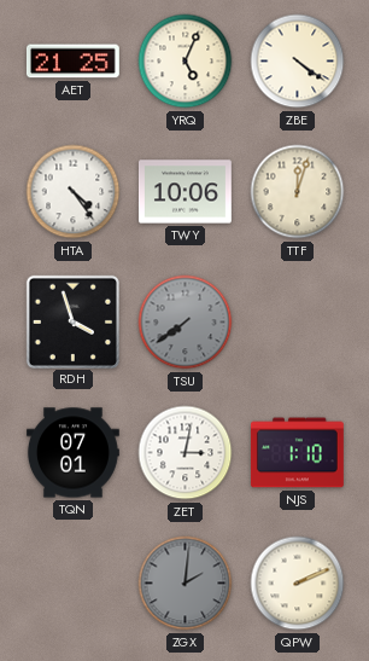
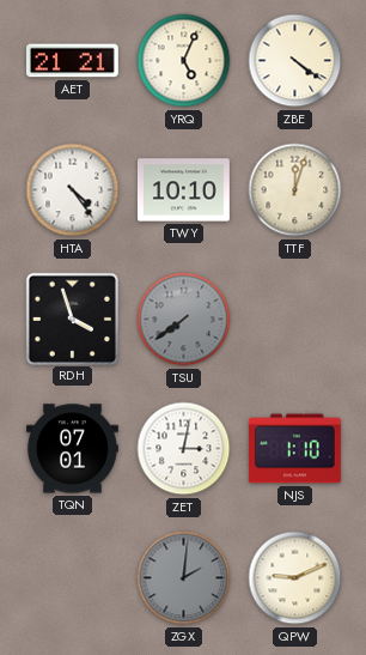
AET: 21:25 -> 21:21
TWY: 10:06 -> 10:10
QPW: 2:11 -> 9:11
